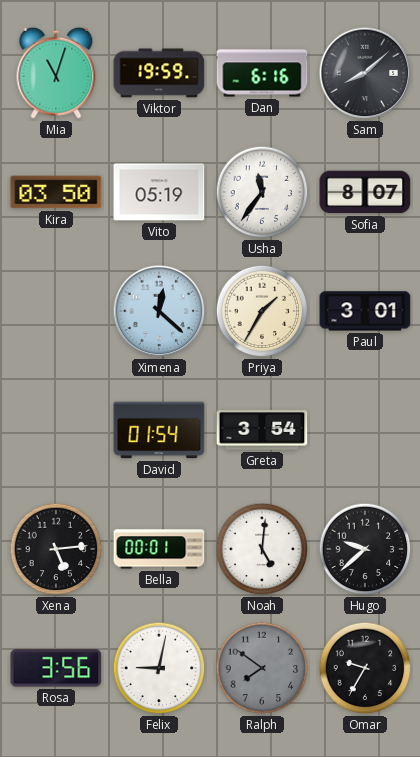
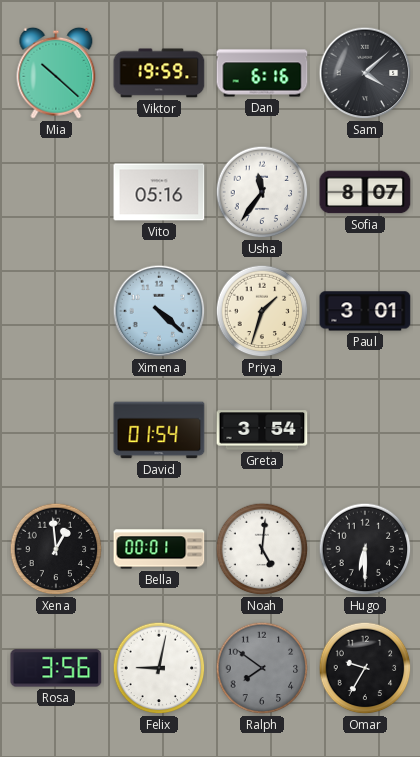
Mia: 11:03 -> 10:22
Sam: 8:08 -> 4:08
Kira: 03:50 -> none
Vito: 05:19 -> 05:16
Ximena: 12:22 -> 4:22
Priya: 1:35 -> 1:33
Xena: 5:14 -> 12:59
Hugo: 9:38 -> 6:30
